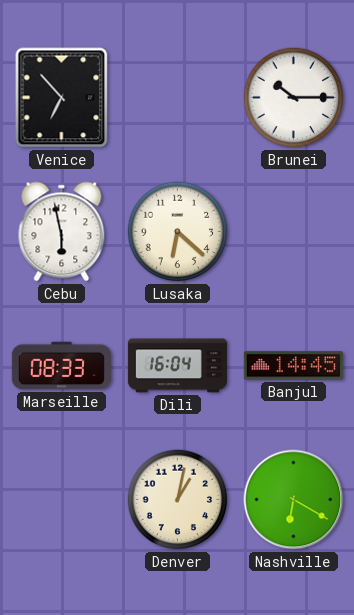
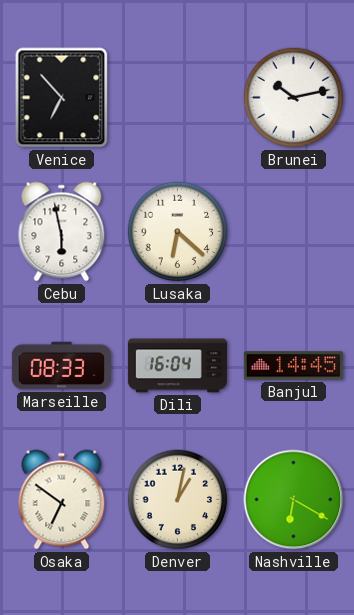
Brunei: 10:15 -> 10:13
Osaka: none -> 6:51
